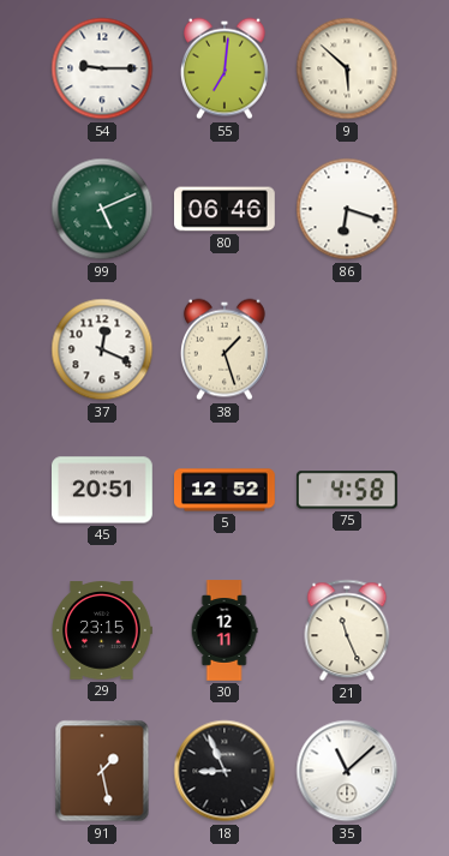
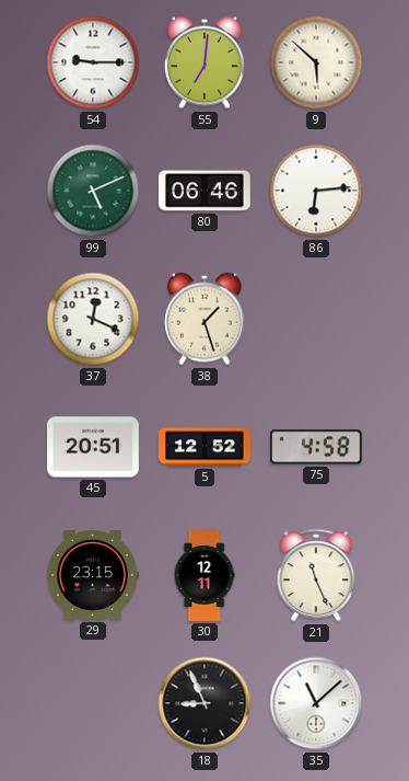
86: 6:18 -> 6:14
91: 1:28 -> none
